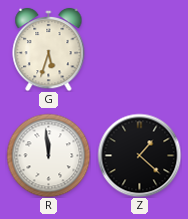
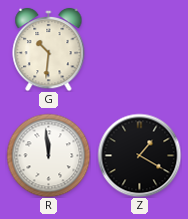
G: 5:33 -> 10:31
Z: 1:22 -> 1:20
